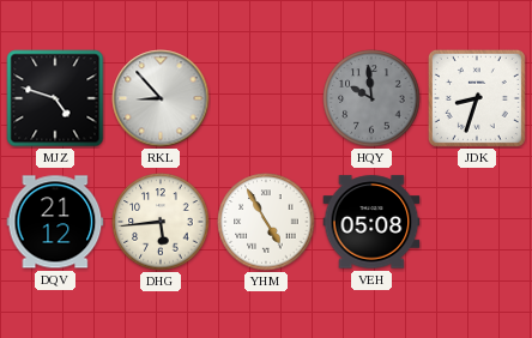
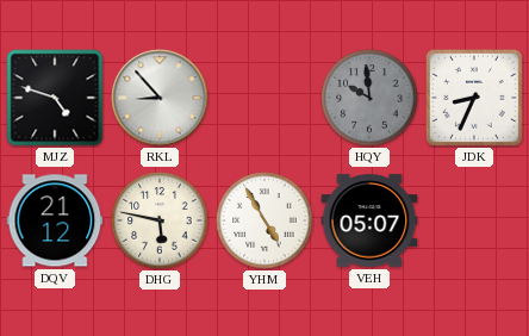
JDK: 8:33 -> 8:34
DHG: 5:44 -> 5:47
VEH: 05:08 -> 05:07
